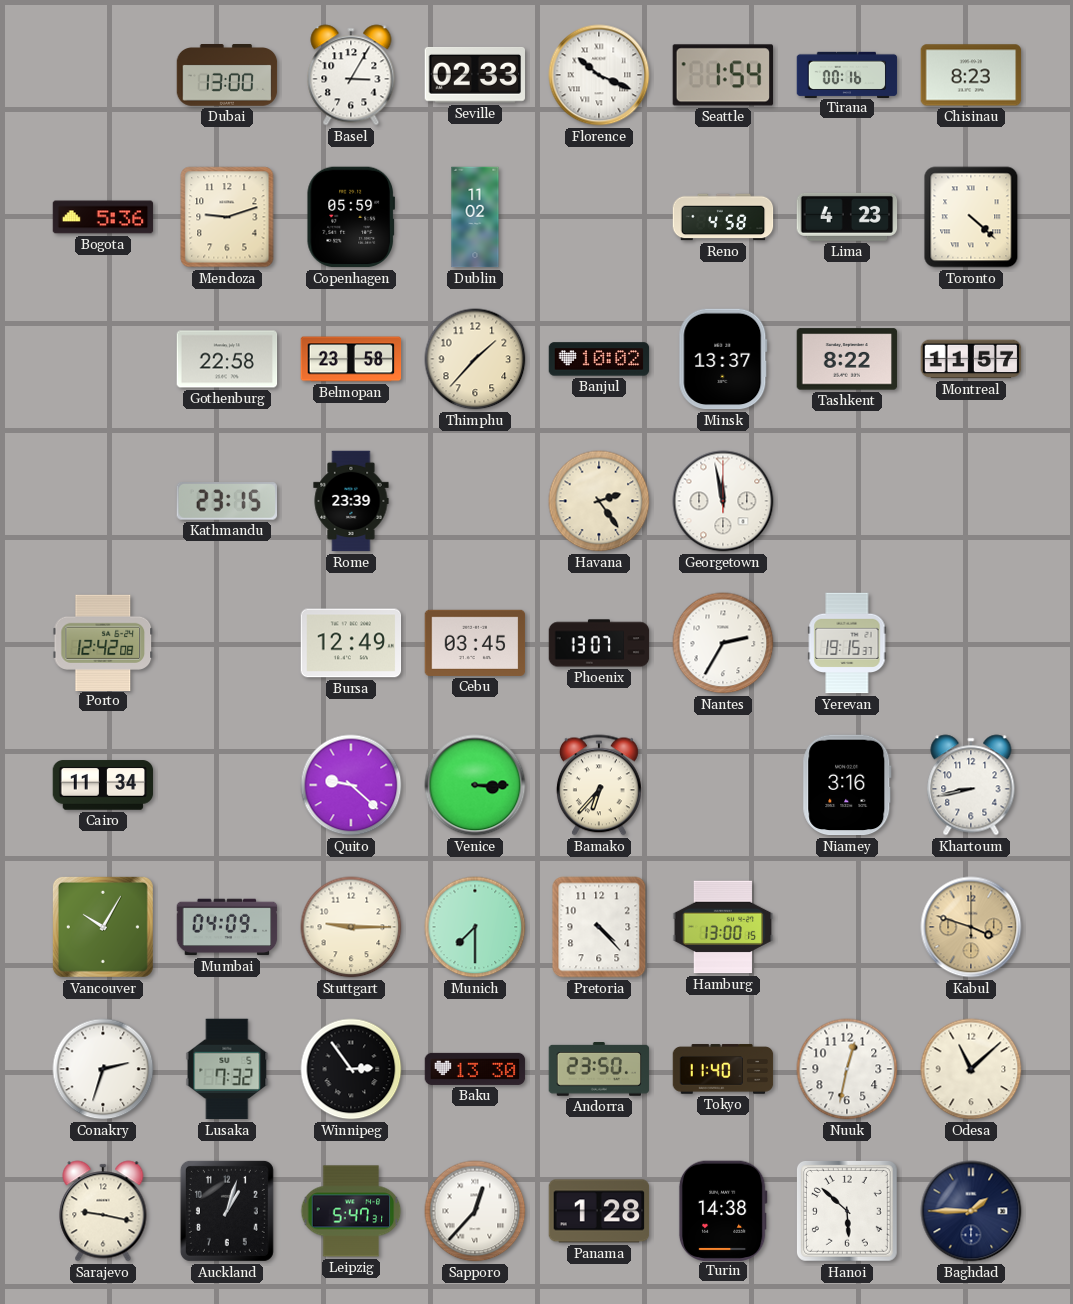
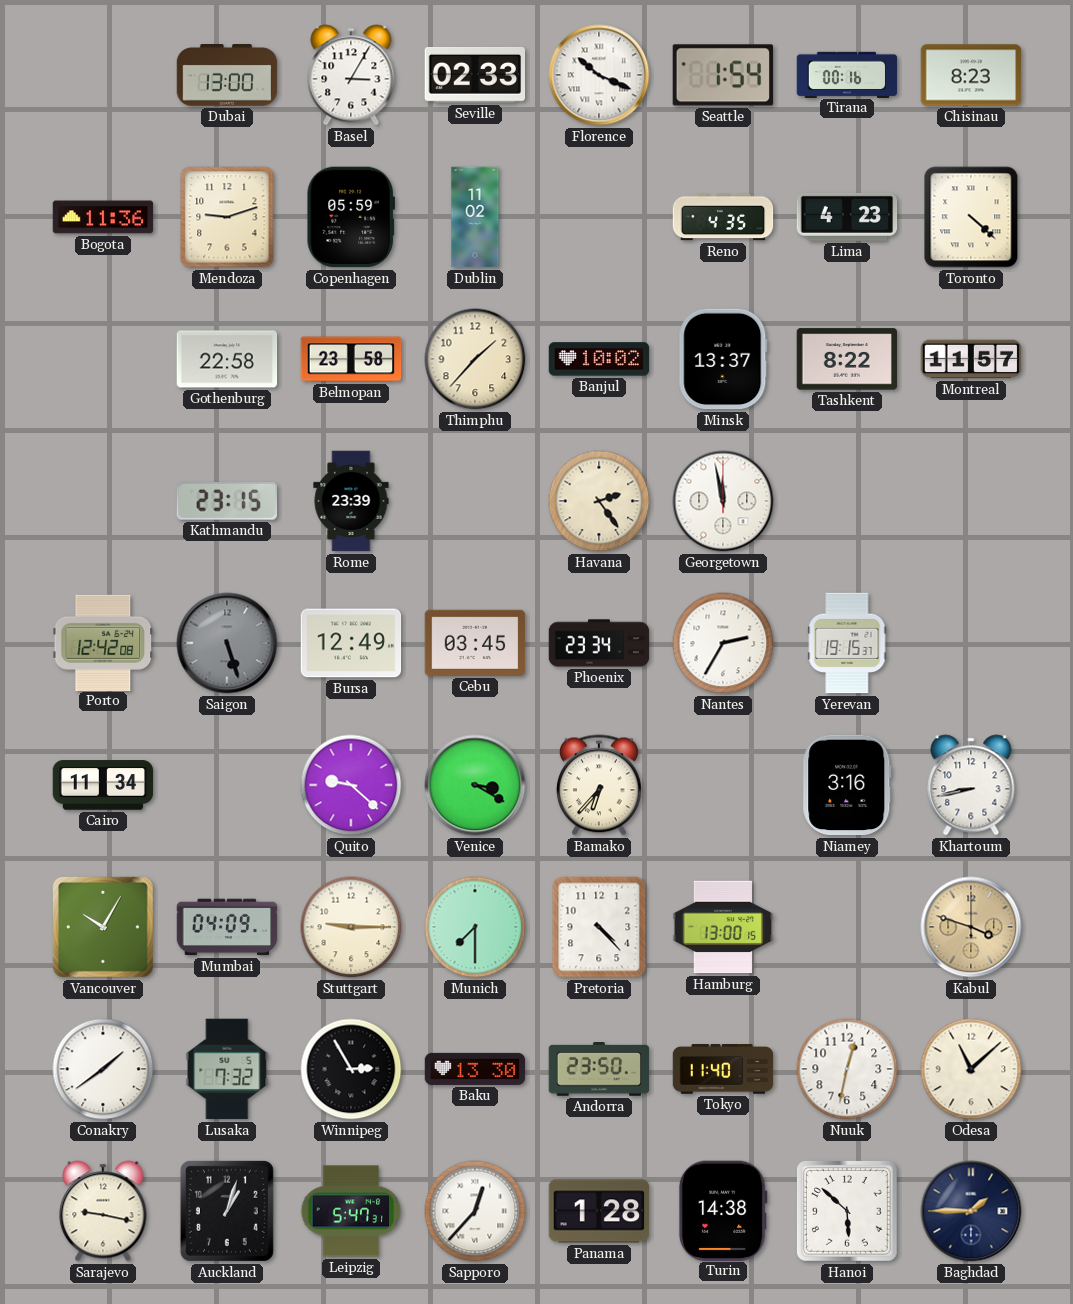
Bogota: 5:36 -> 11:36
Reno: 4:58 -> 4:35
Saigon: none -> 5:27
Phoenix: 13:07 -> 23:34
Venice: 3:15 -> 3:20
Conakry: 2:33 -> 1:39
Winnipeg: 2:54 -> 2:55
